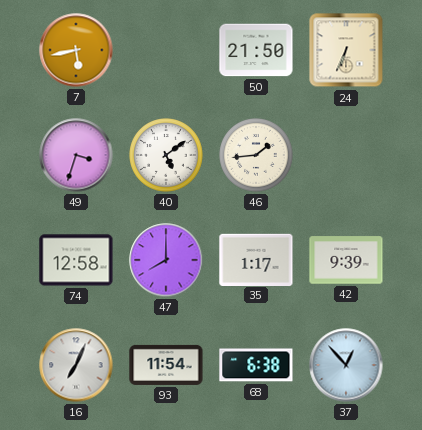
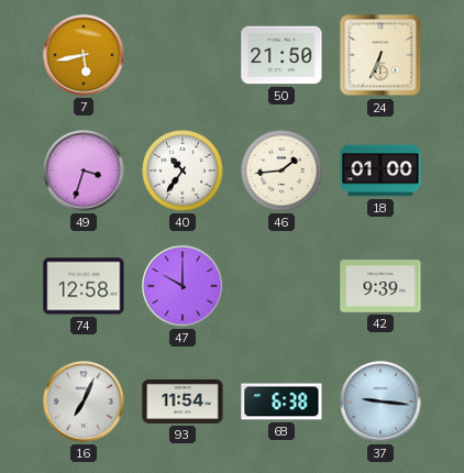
40: 5:09 -> 10:36
18: none -> 01:00
47: 8:00 -> 10:00
35: 1:17 -> none
37: 12:53 -> 9:16
